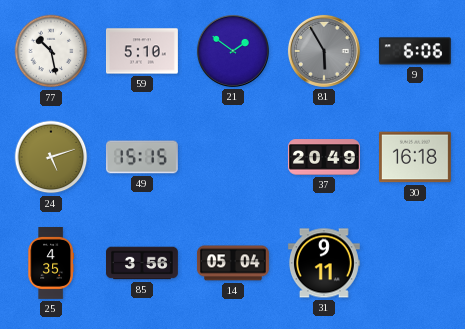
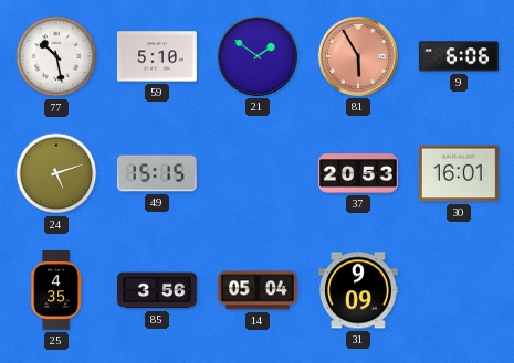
81 dial: grey -> salmon
37: 20:49 -> 20:53
30: 16:18 -> 16:01
31: 9:11 -> 9:09
